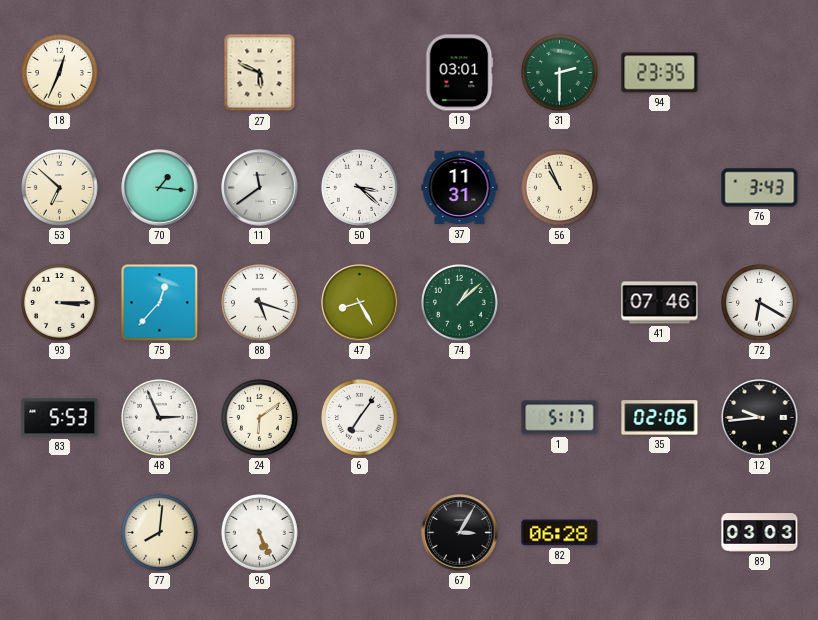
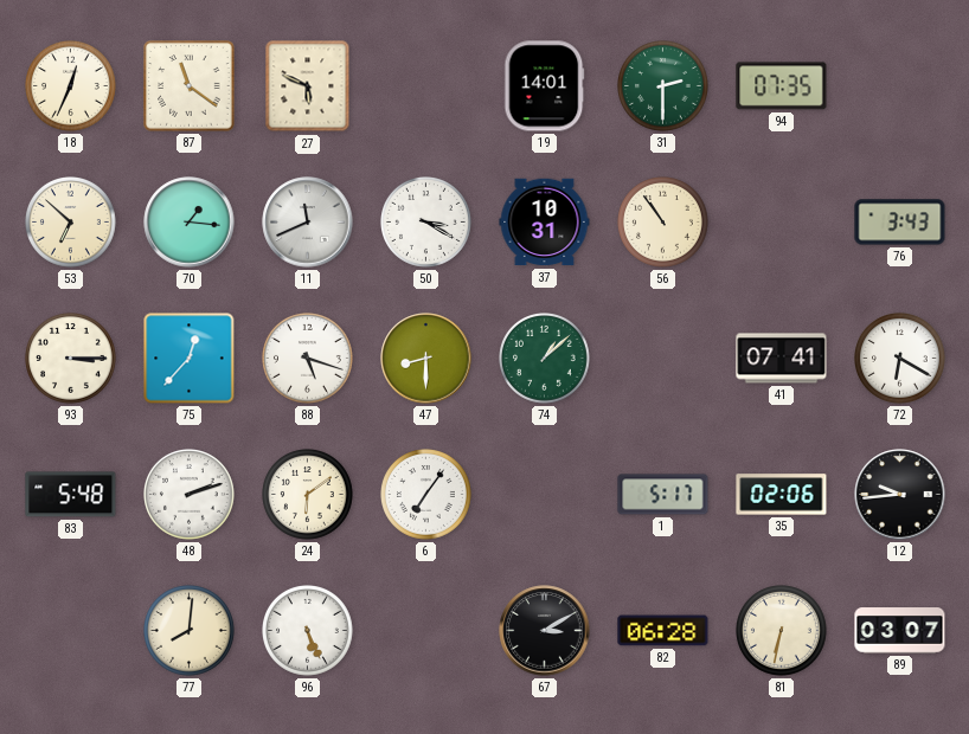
87: none -> 11:21
19: 03:01 -> 14:01
94: 23:35 -> 07:35
11: 11:39 -> 11:41
50: 3:22 -> 3:20
37: 11:31 -> 10:31
56: 10:56 -> 10:54
47: 8:25 -> 8:30
41: 07:46 -> 07:41
83: 5:53 -> 5:48
48: 2:56 -> 2:12
67: 3:05 -> 3:10
81: none -> 6:32
89: 03:03 -> 03:07
